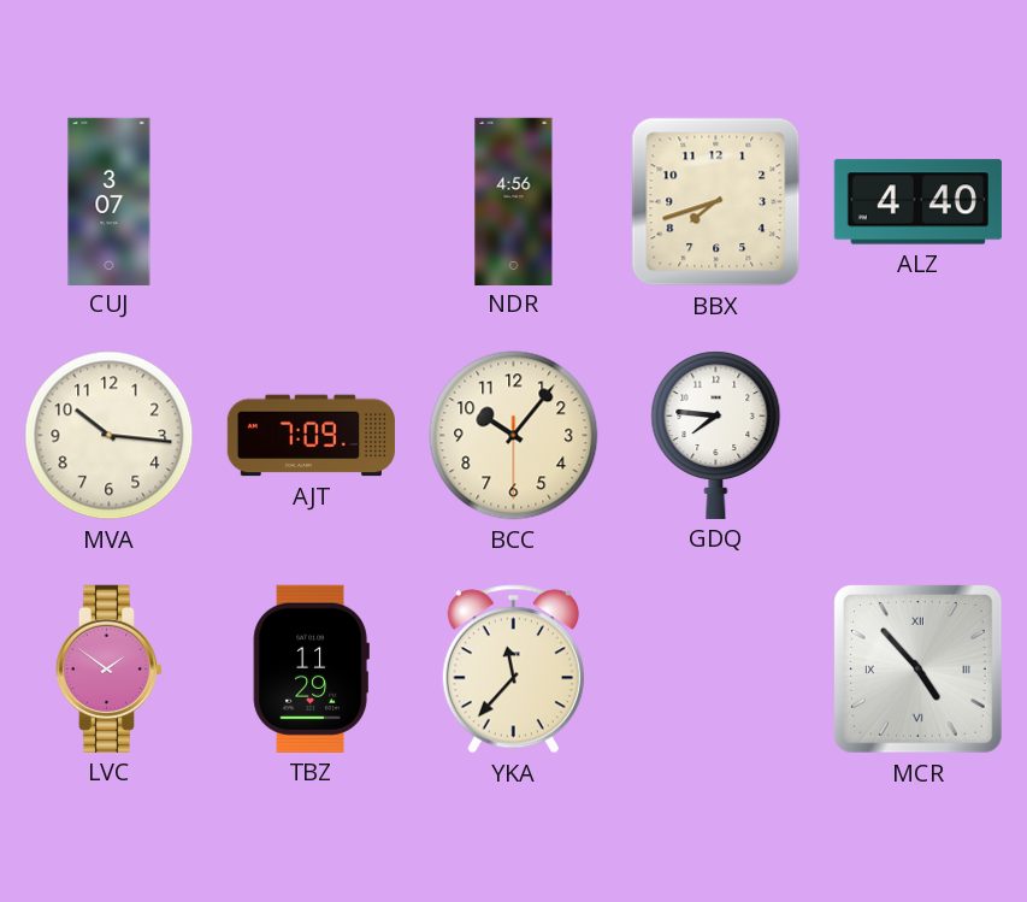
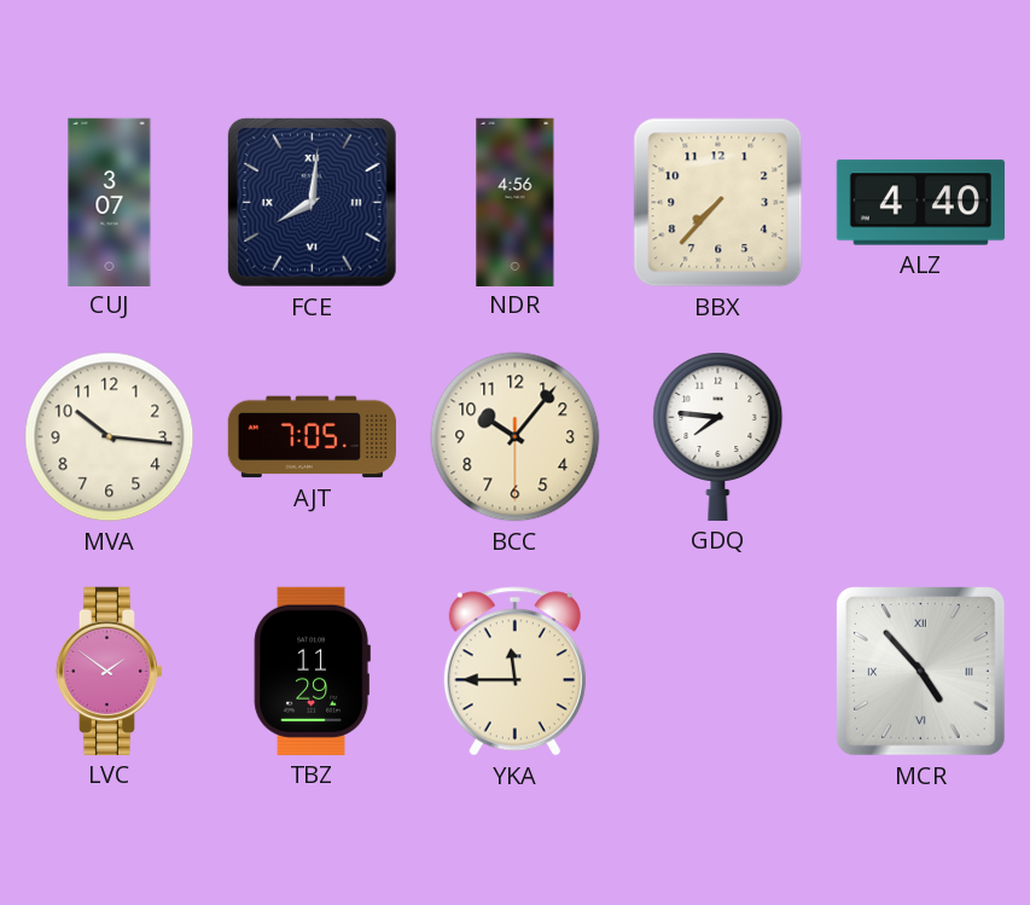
FCE: none -> 8:01
BBX: 7:42 -> 7:37
AJT: 7:09 -> 7:05
YKA: 11:37 -> 11:45
